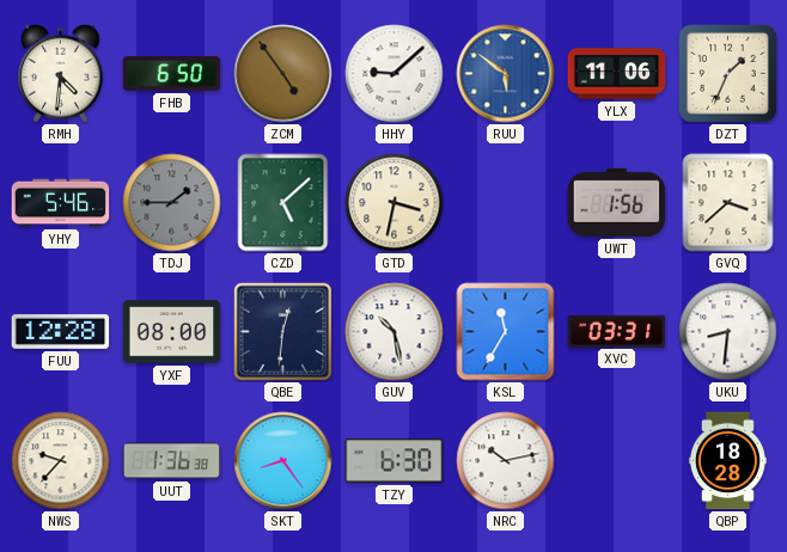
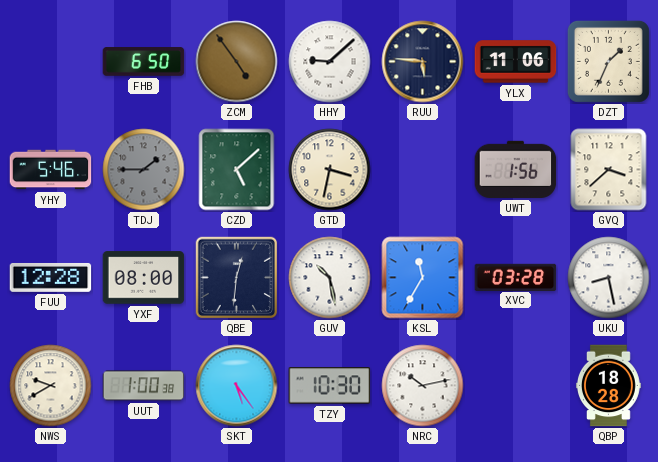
RMH: 4:31 -> none
RUU: 5:51 -> 5:46
RUU dial: blue -> navy
XVC: 03:31 -> 03:28
UKU: 8:31 -> 8:28
NWS: 9:37 -> 9:40
UUT: 1:36 -> 1:00
SKT: 8:24 -> 5:24
TZY: 6:30 -> 10:30
